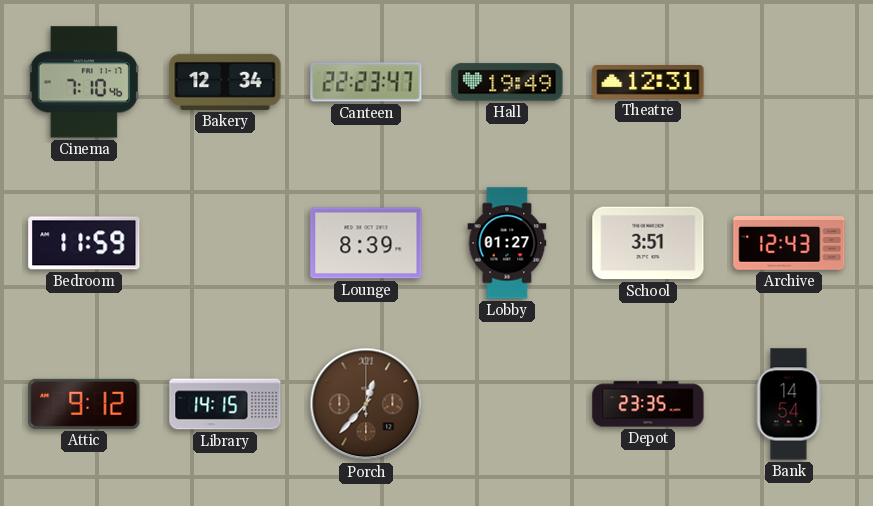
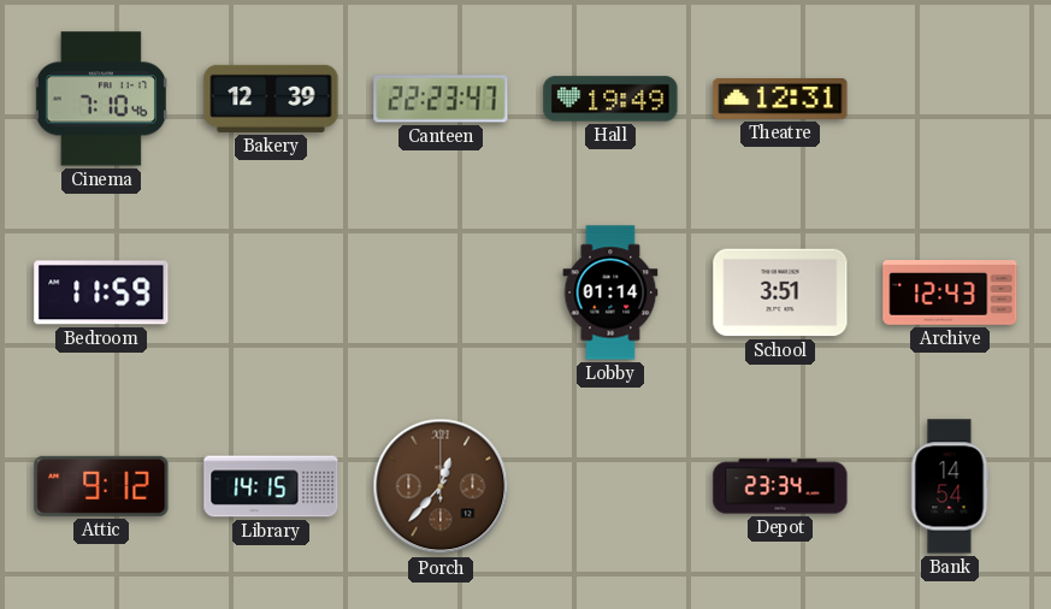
Bakery: 12:34 -> 12:39
Lounge: 8:39 -> none
Lobby: 01:27 -> 01:14
Depot: 23:35 -> 23:34
